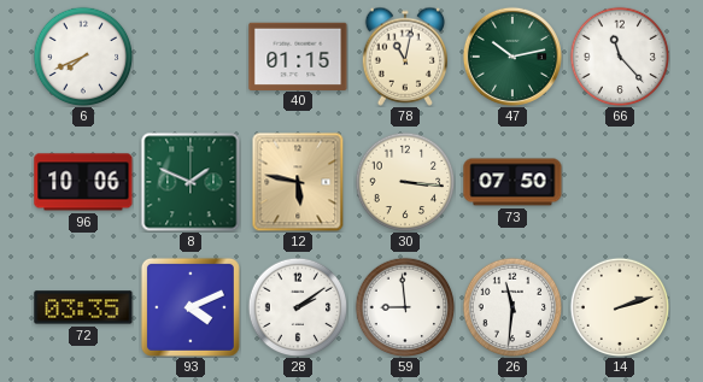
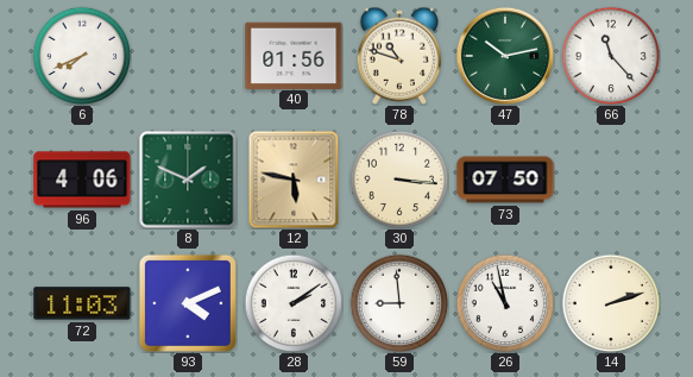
40: 01:15 -> 01:56
78: 11:02 -> 10:48
96: 10:06 -> 4:06
72: 03:35 -> 11:03
26: 11:31 -> 10:58
